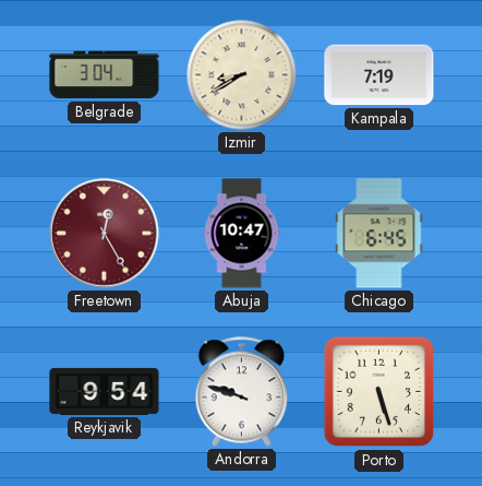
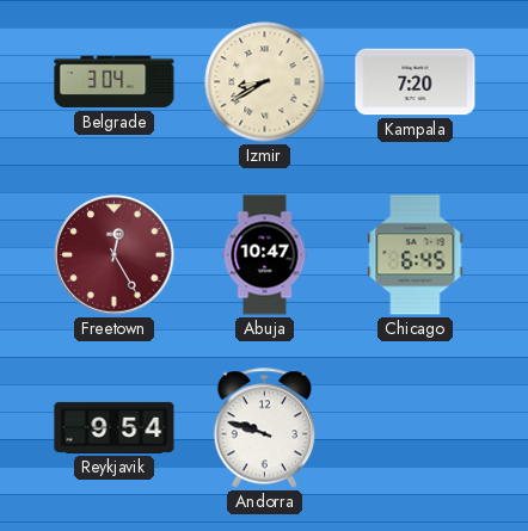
Kampala: 7:19 -> 7:20
Porto: 5:27 -> none
